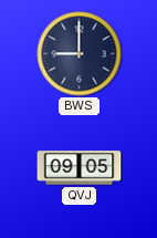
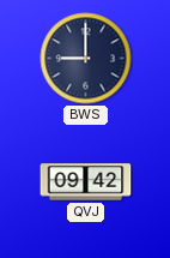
QVJ: 09:05 -> 09:42
